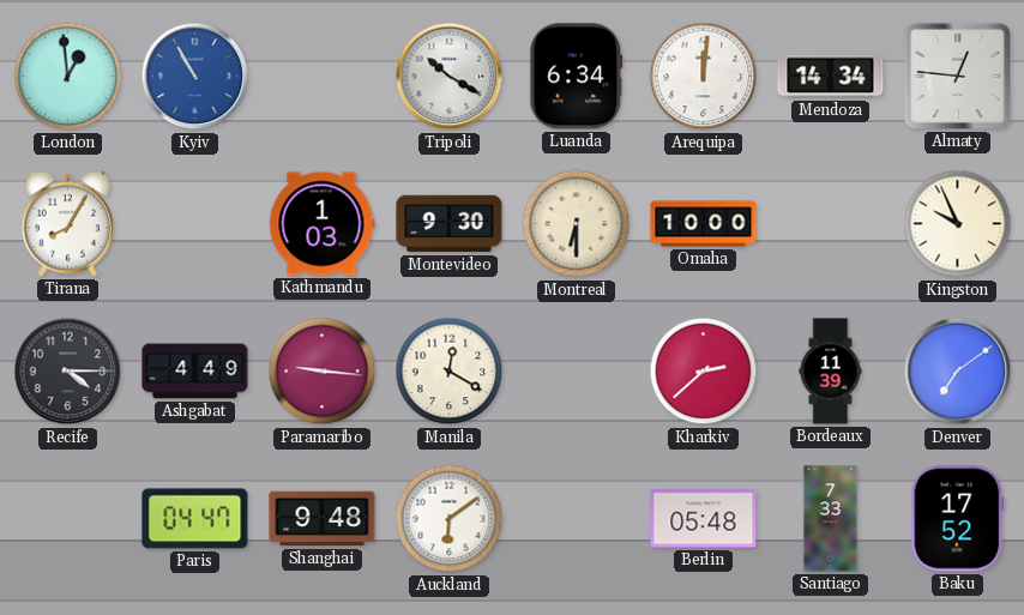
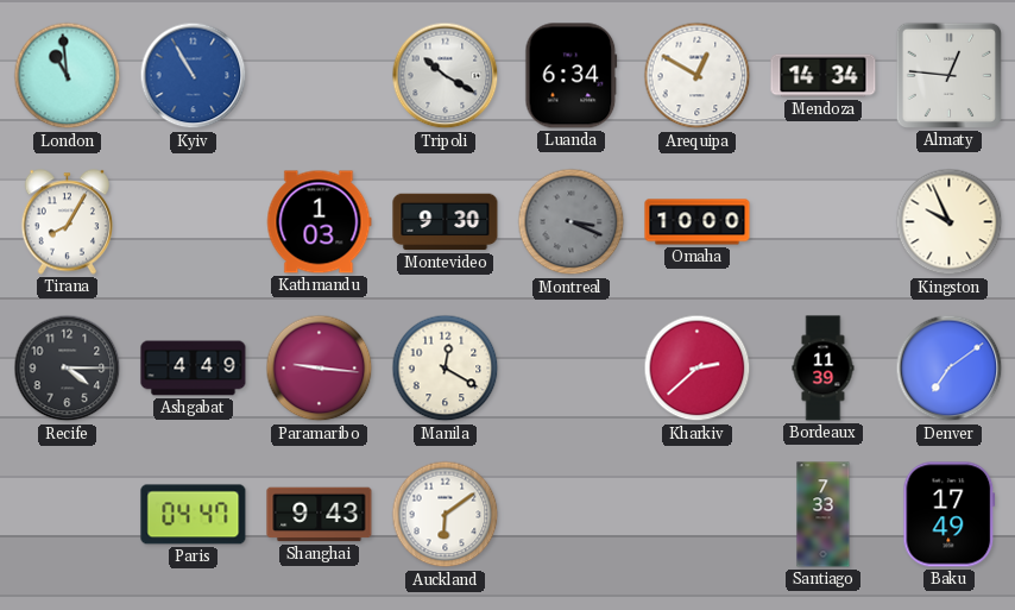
London: 12:59 -> 10:59
Arequipa: 12:01 -> 12:50
Montreal: 6:30 -> 3:19
Montreal dial: cream -> grey
Shanghai: 9:48 -> 9:43
Berlin: 05:48 -> none
Baku: 17:52 -> 17:49
